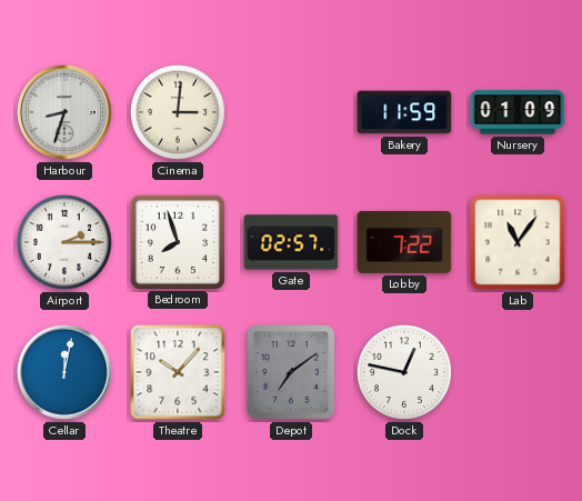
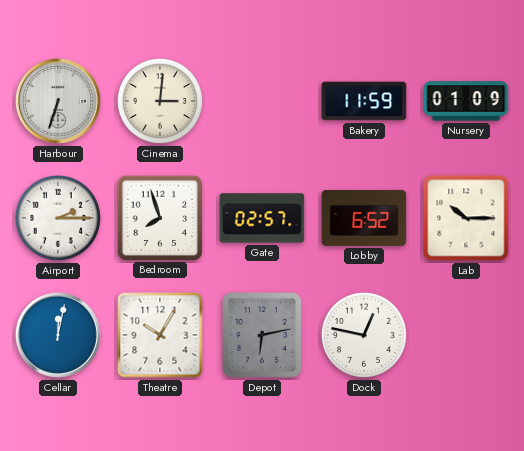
Harbour: 8:33 -> 6:33
Lobby: 7:22 -> 6:52
Lab: 11:06 -> 10:15
Theatre: 10:07 -> 10:05
Depot: 7:09 -> 6:13
